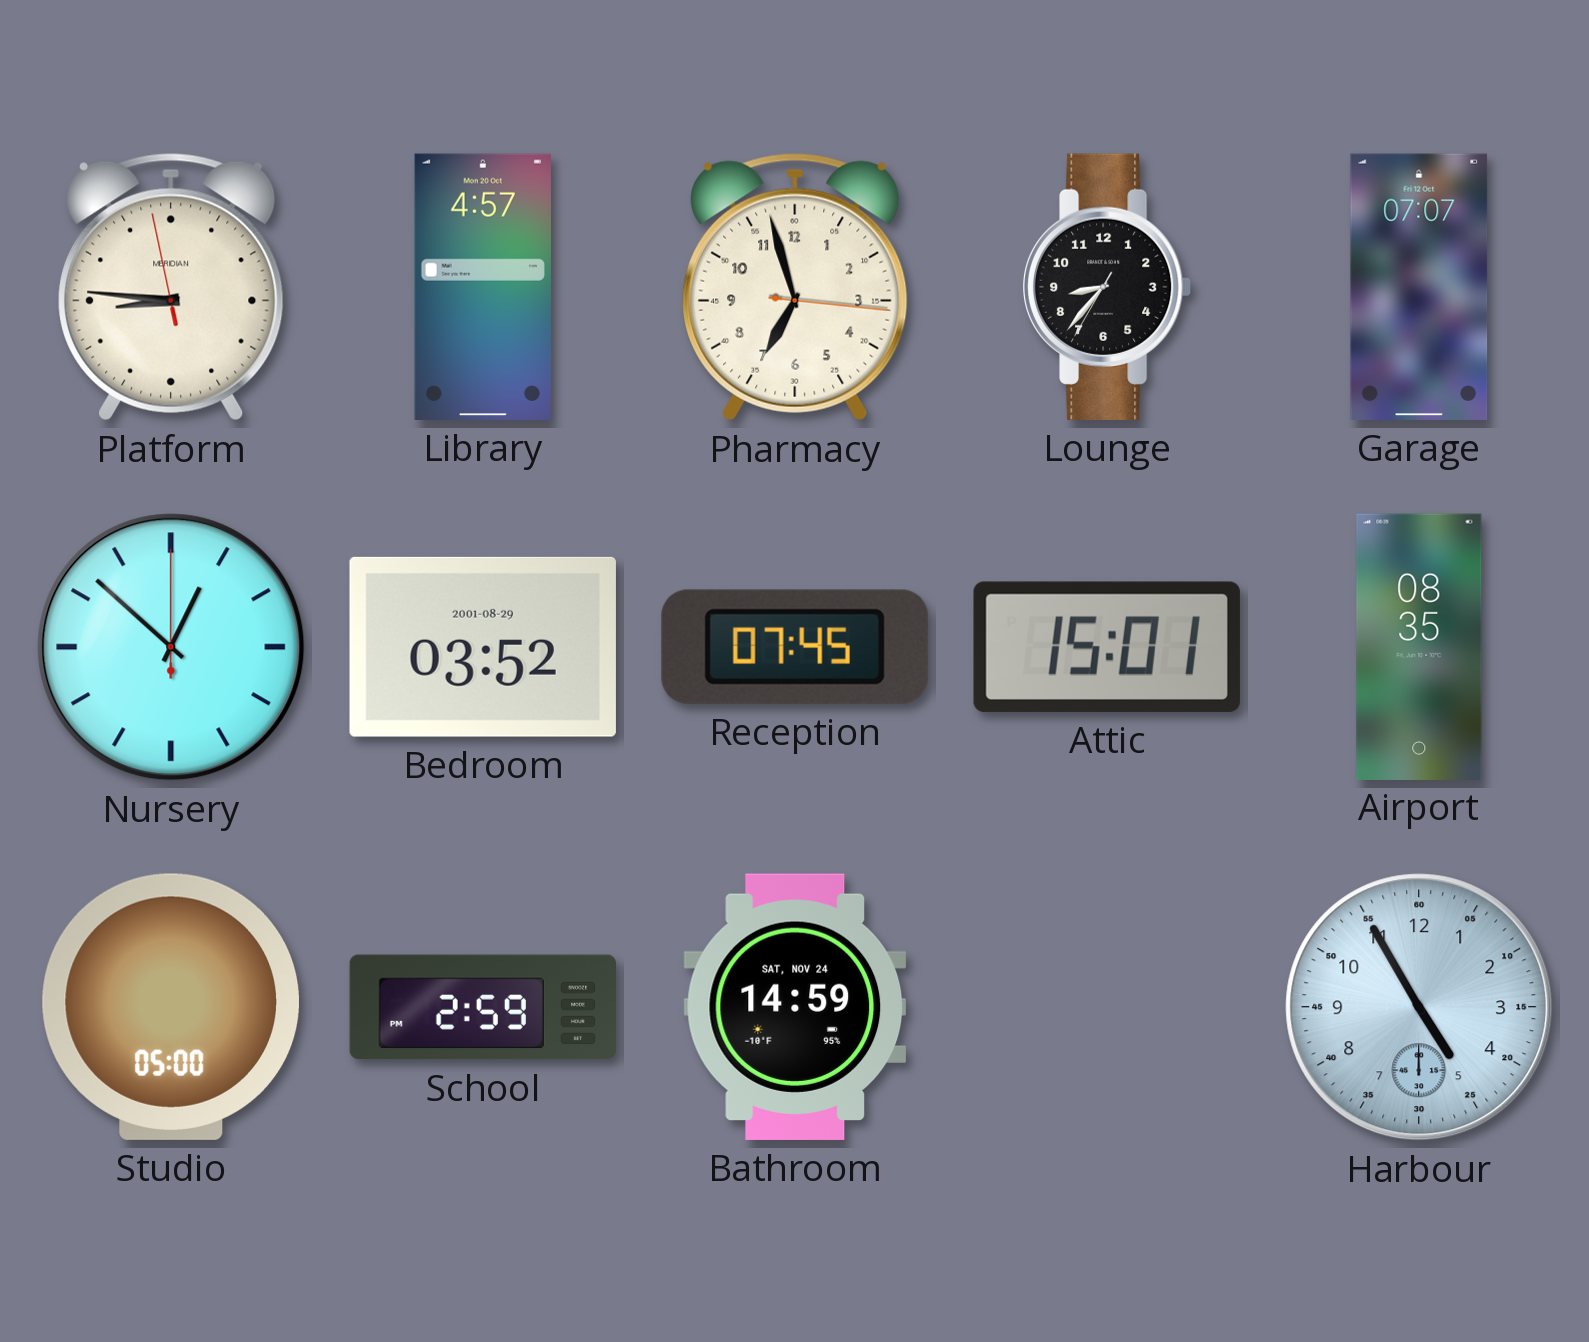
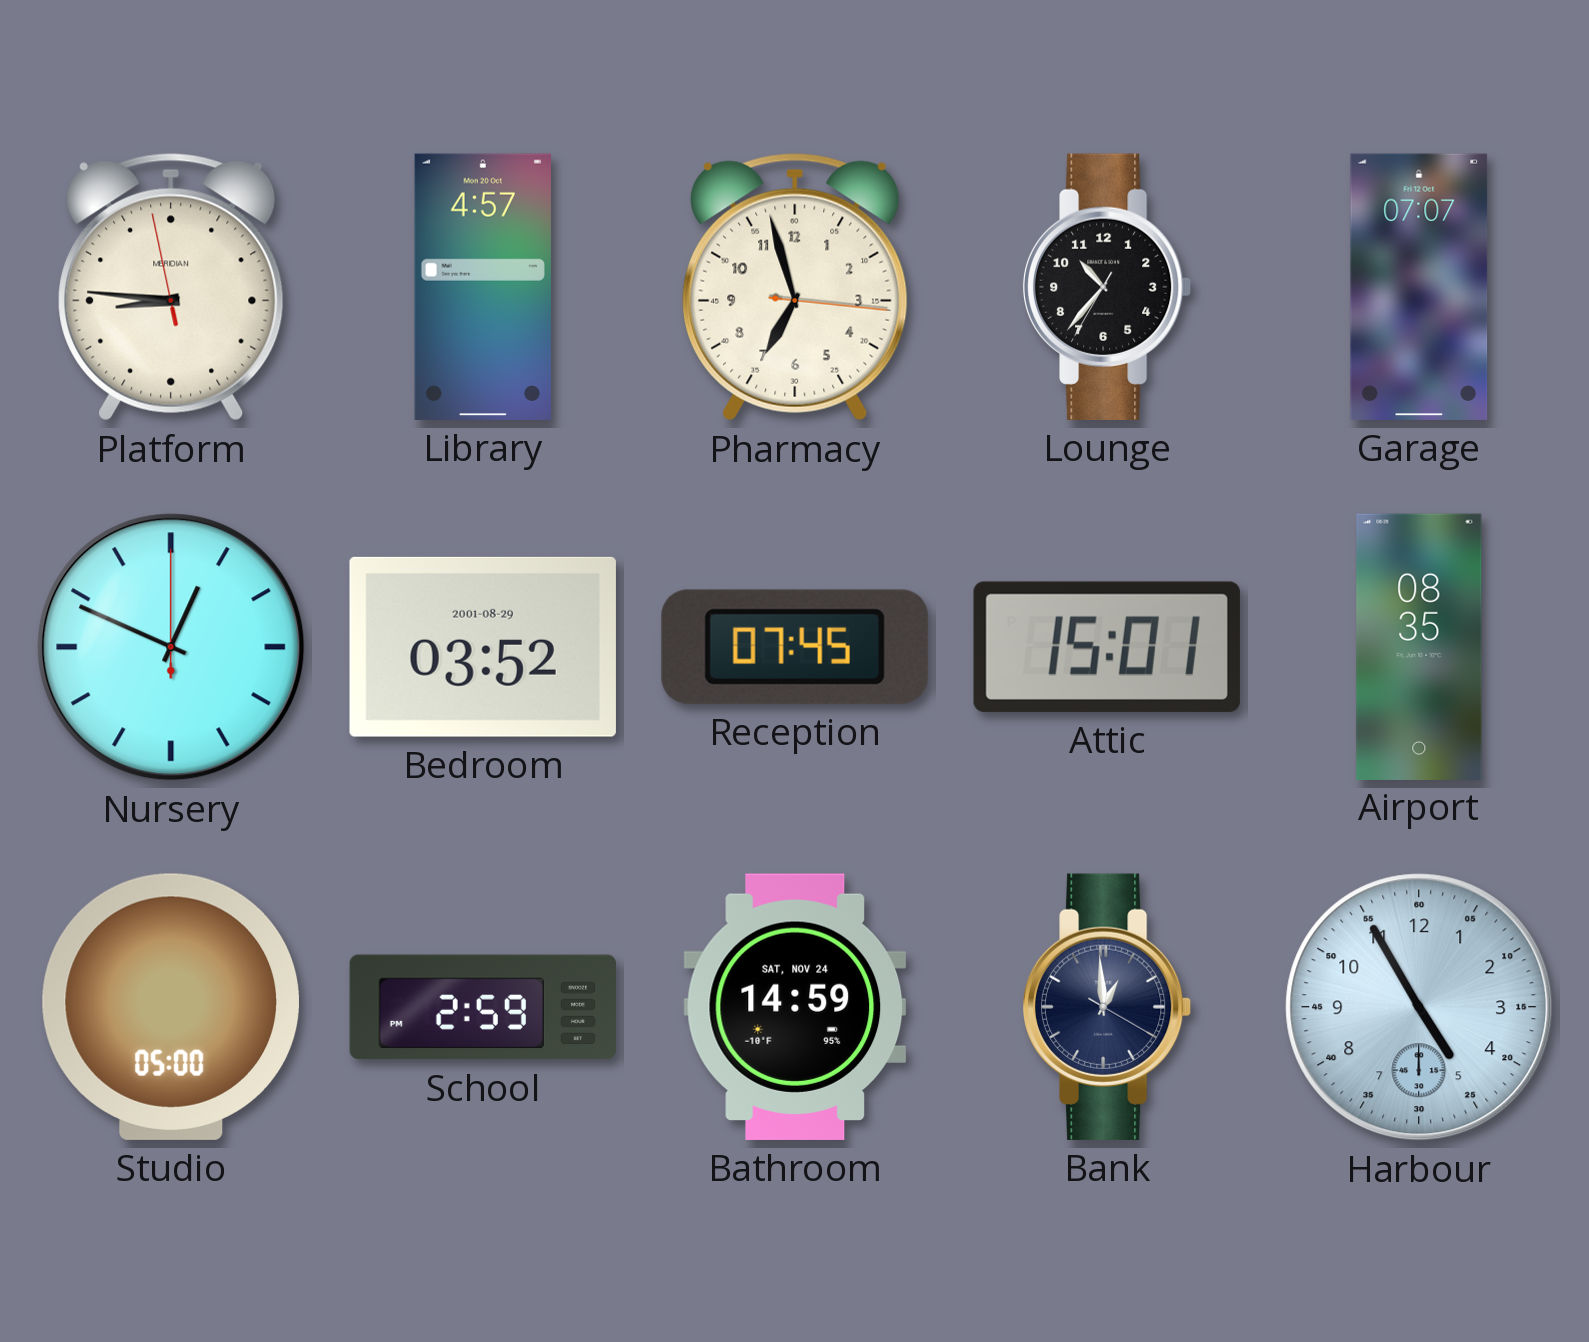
Lounge: 8:36 -> 10:36
Nursery: 12:52 -> 12:49
Bank: none -> 12:59
